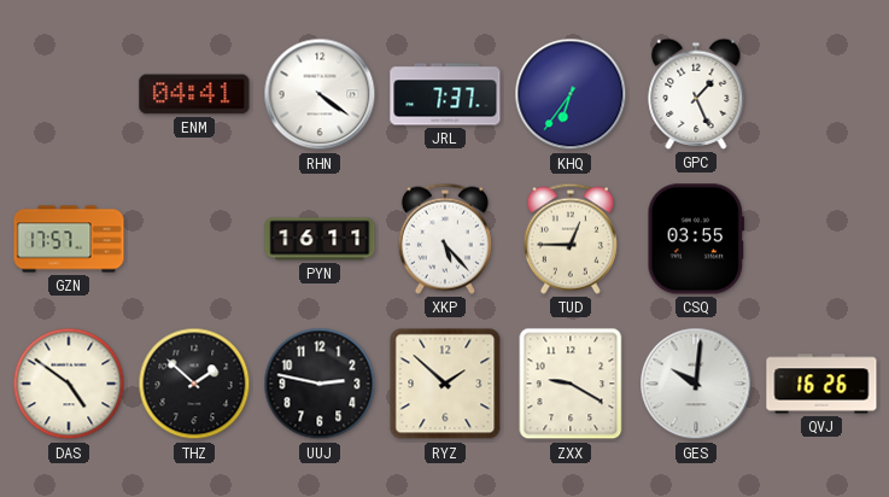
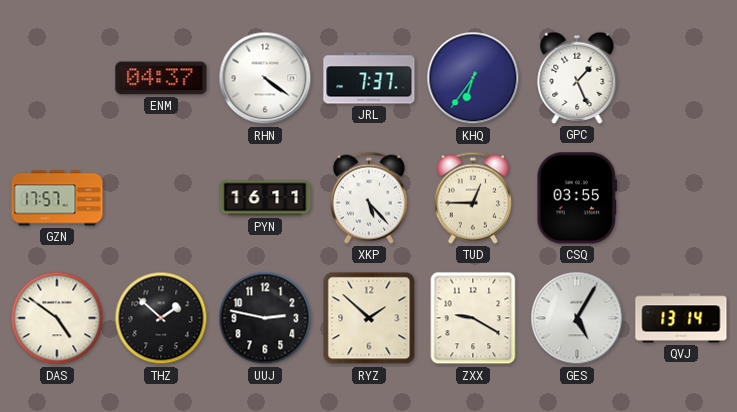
ENM: 04:41 -> 04:37
GES: 10:01 -> 5:05
QVJ: 16:26 -> 13:14
